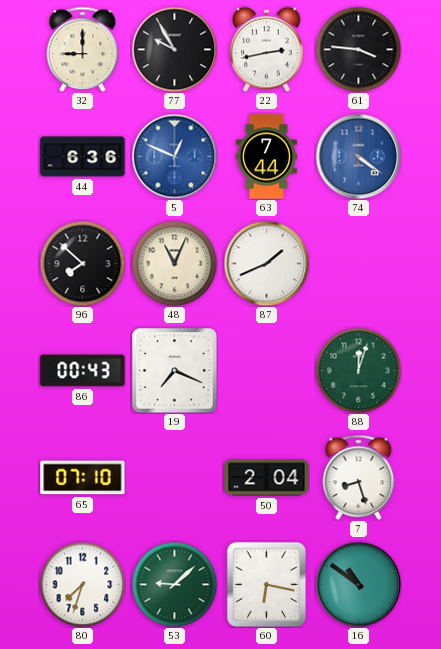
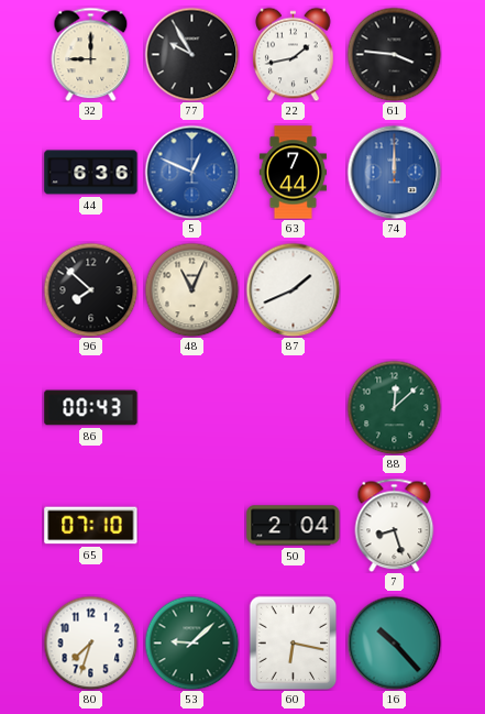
22: 2:43 -> 1:43
74: 4:21 -> 12:00
19: 7:19 -> none
88: 12:03 -> 12:08
16: 10:51 -> 10:23
